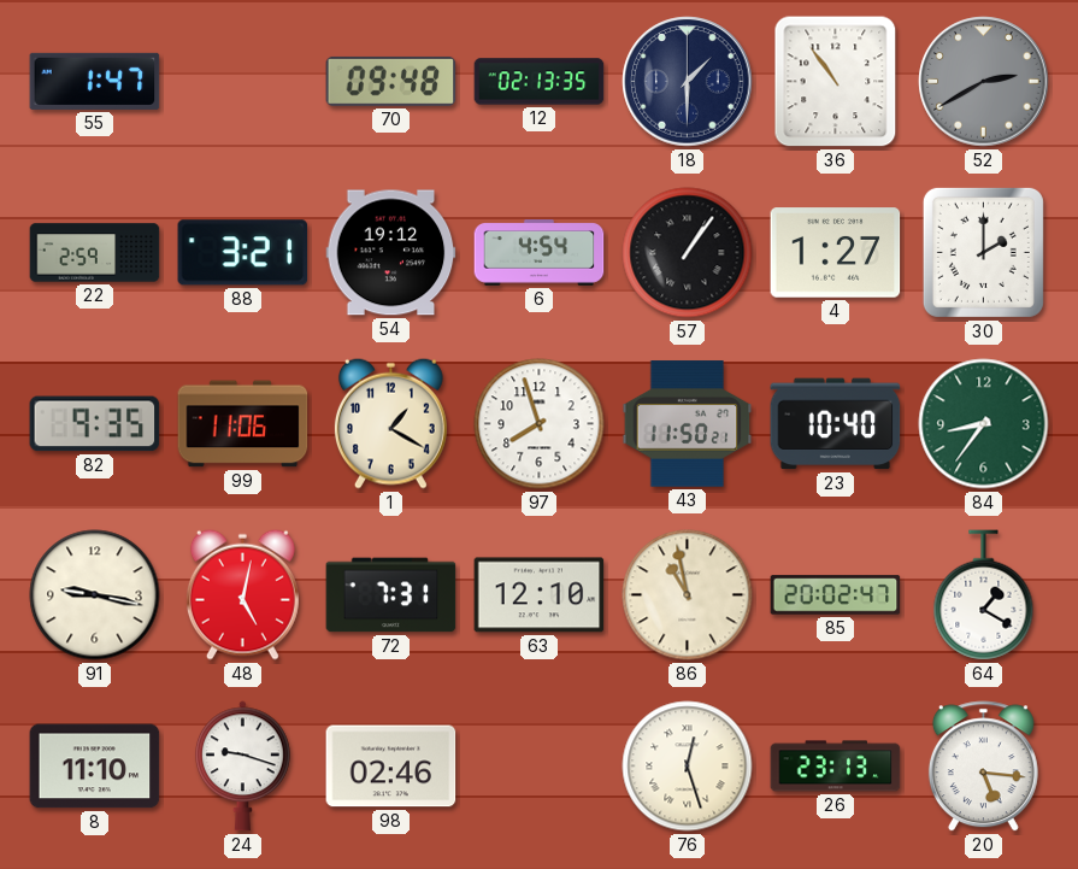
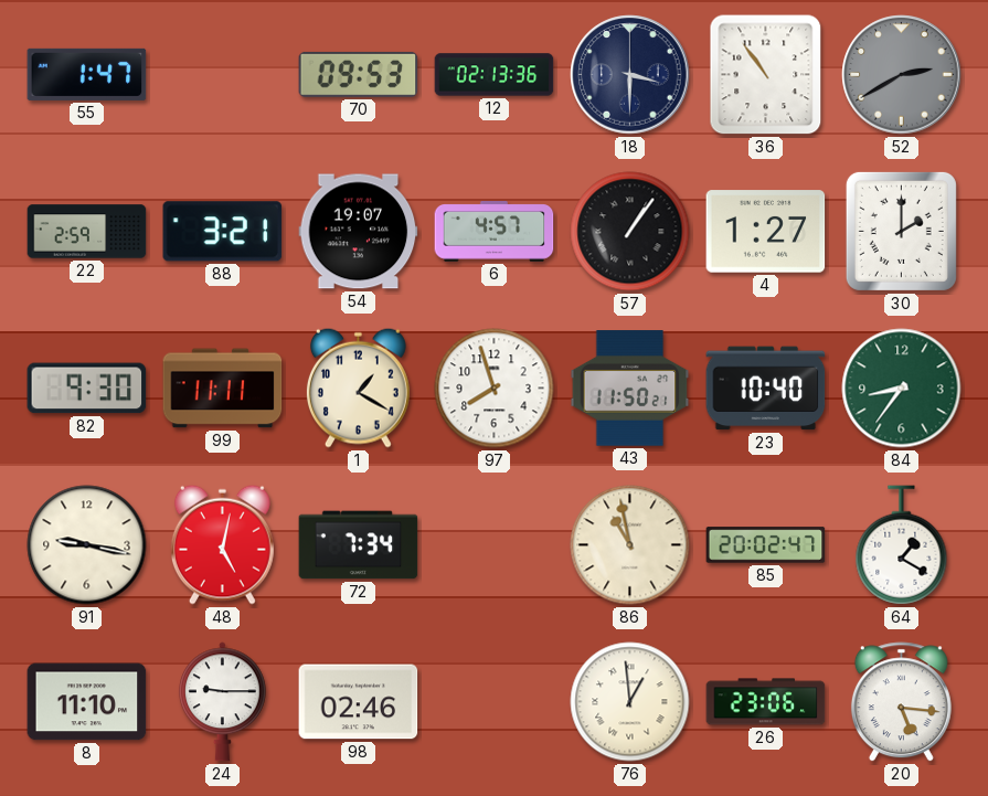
70: 09:48 -> 09:53
12: 02:13:35 -> 02:13:36
18: 1:30 -> 3:30
54: 19:12 -> 19:07
6: 4:54 -> 4:57
82: 9:35 -> 9:30
99: 11:06 -> 11:11
72: 7:31 -> 7:34
63: 12:10 -> none
24: 9:18 -> 9:15
76: 12:27 -> 12:59
26: 23:13 -> 23:06
